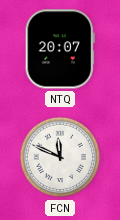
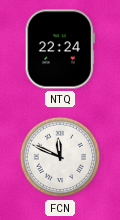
NTQ: 20:07 -> 22:24
